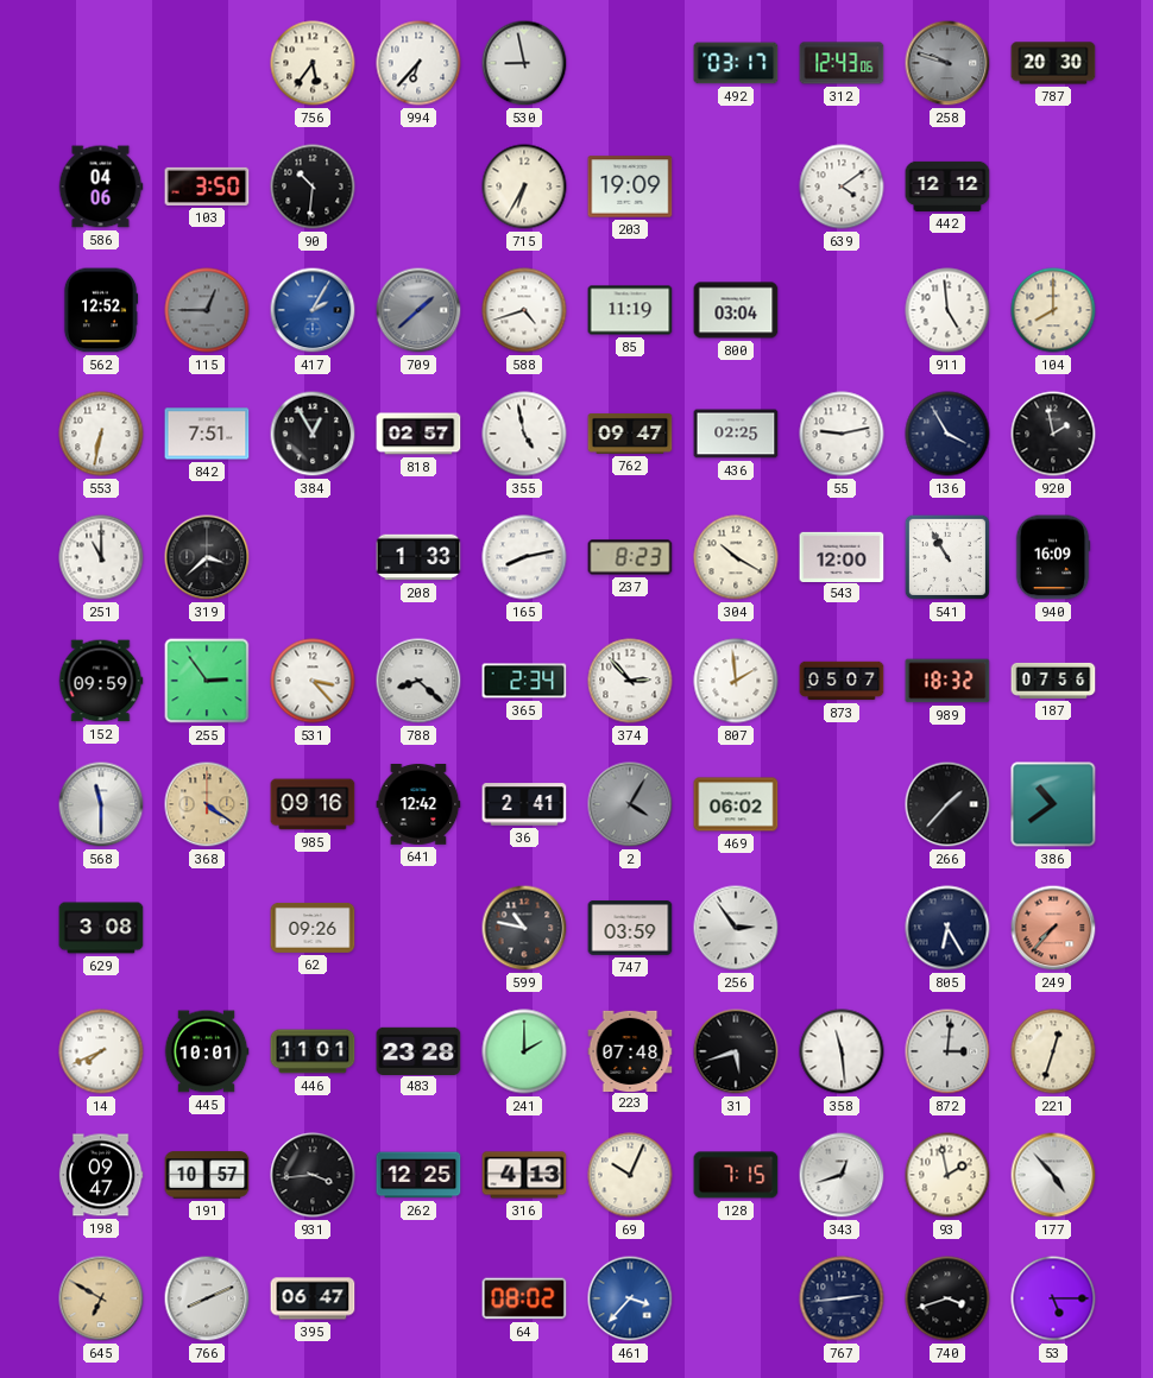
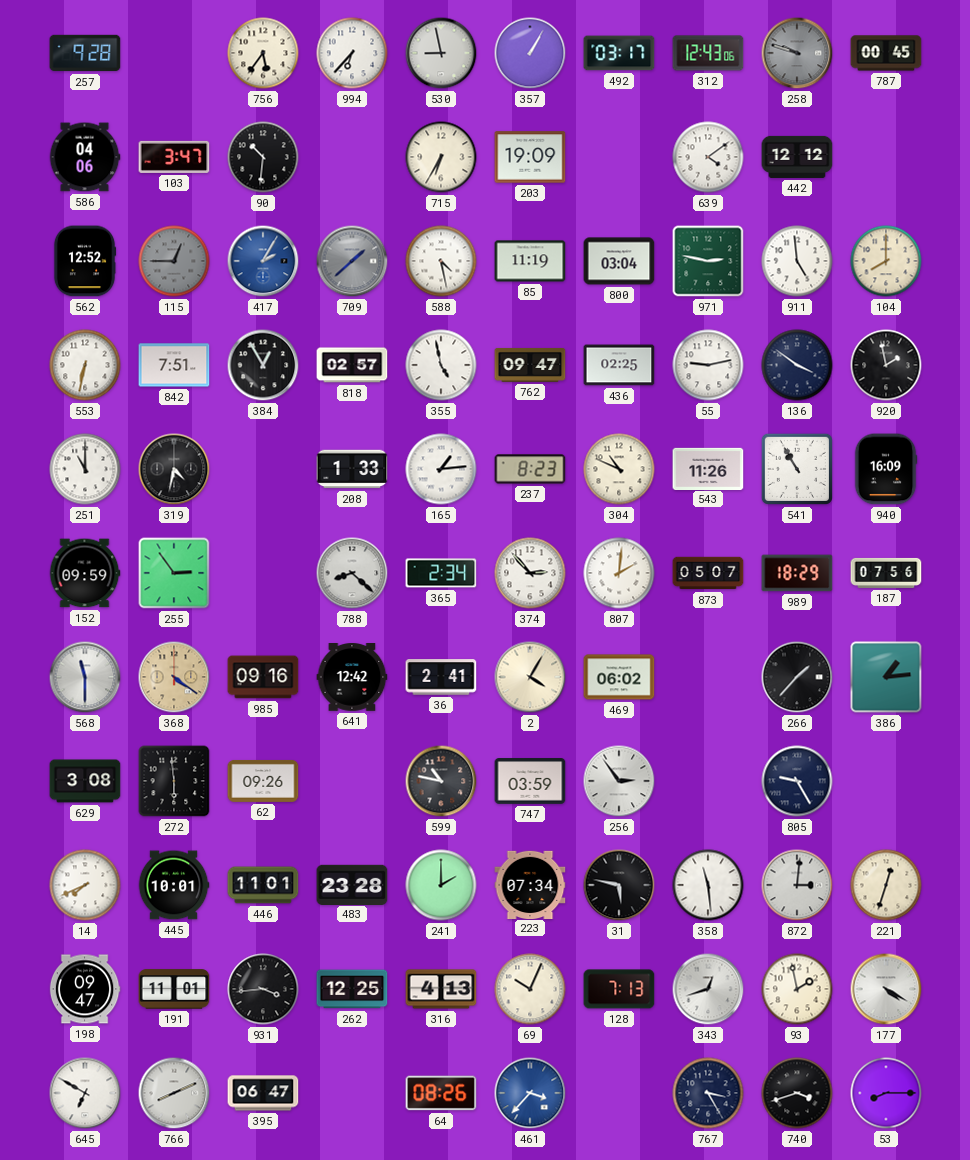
257: none -> 9:28
357: none -> 1:05
787: 20:30 -> 00:45
103: 3:50 -> 3:47
588: 4:42 -> 4:28
971: none -> 2:47
136: 3:55 -> 3:51
319: 3:38 -> 4:32
165: 8:13 -> 1:14
304: 10:20 -> 10:49
543: 12:00 -> 11:26
531: 3:23 -> none
807: 1:59 -> 2:01
989: 18:32 -> 18:29
2 dial: grey -> cream
386: 10:39 -> 1:14
272: none -> 5:59
805: 6:25 -> 9:25
249: 7:37 -> none
223: 07:48 -> 07:34
31: 5:42 -> 5:47
191: 10:57 -> 11:01
128: 7:15 -> 7:13
177: 4:53 -> 4:20
645 dial: champagne -> white
64: 08:02 -> 08:26
767: 2:44 -> 3:25
53: 5:15 -> 8:15
